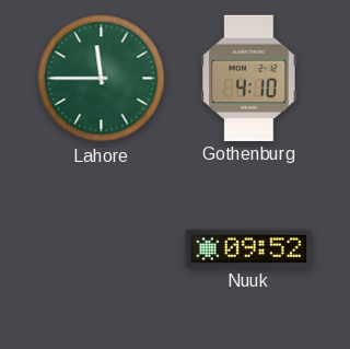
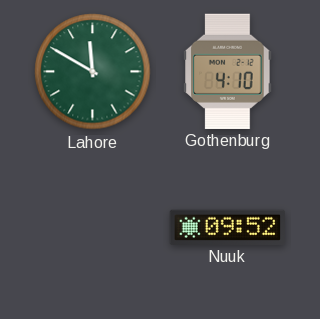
Lahore: 11:45 -> 11:50
